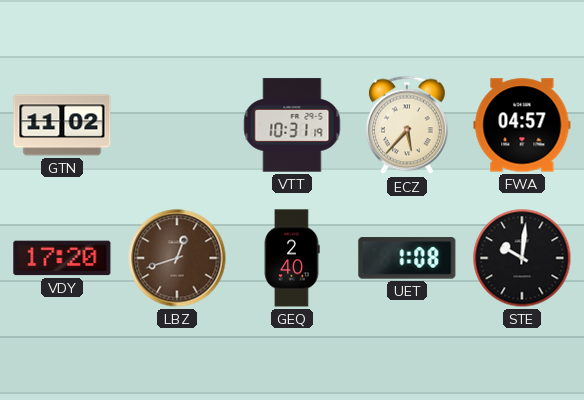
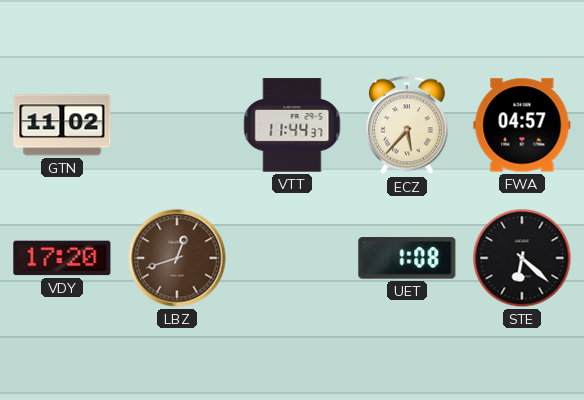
VTT: 10:31 -> 11:44
GEQ: 2:40 -> none
STE: 10:01 -> 6:22
